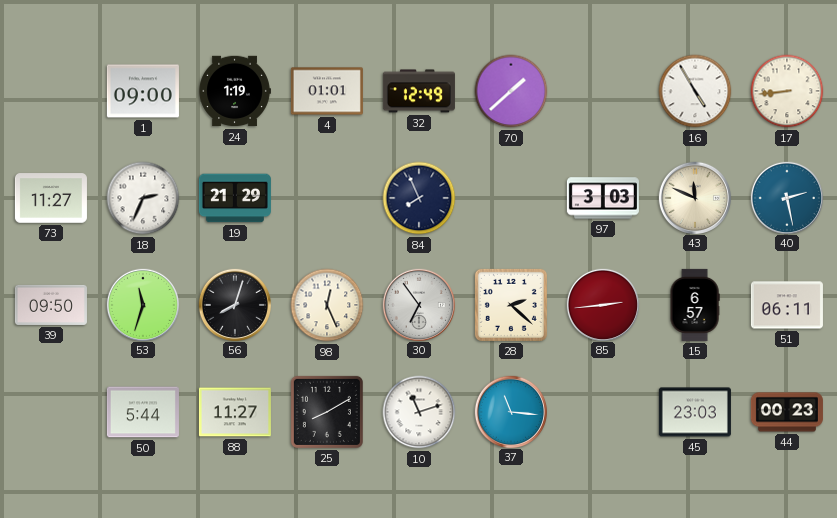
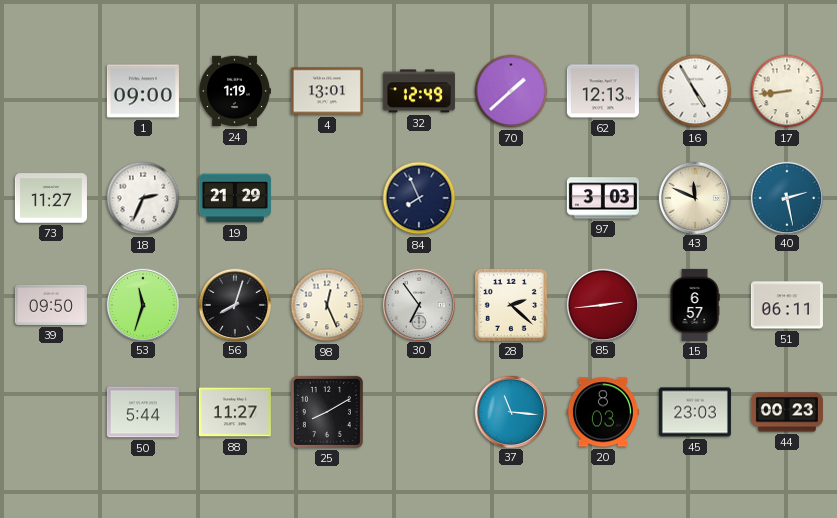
4: 01:01 -> 13:01
62: none -> 12:13
10: 11:12 -> none
20: none -> 8:03
